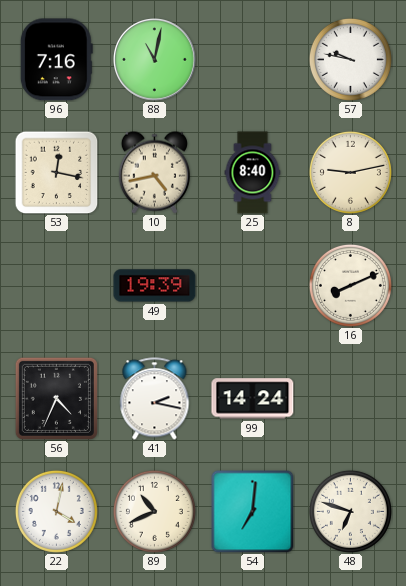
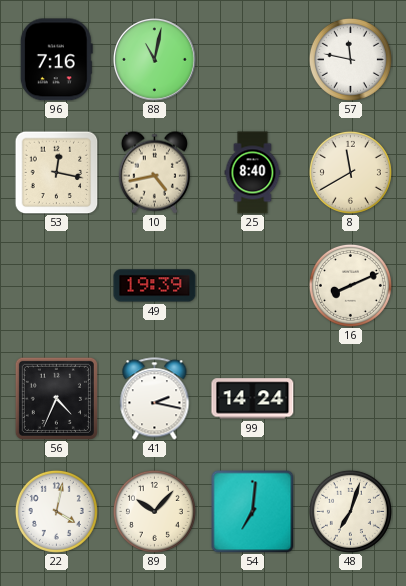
57: 9:47 -> 11:47
8: 9:13 -> 11:40
89: 10:41 -> 10:07
48: 6:48 -> 7:03
